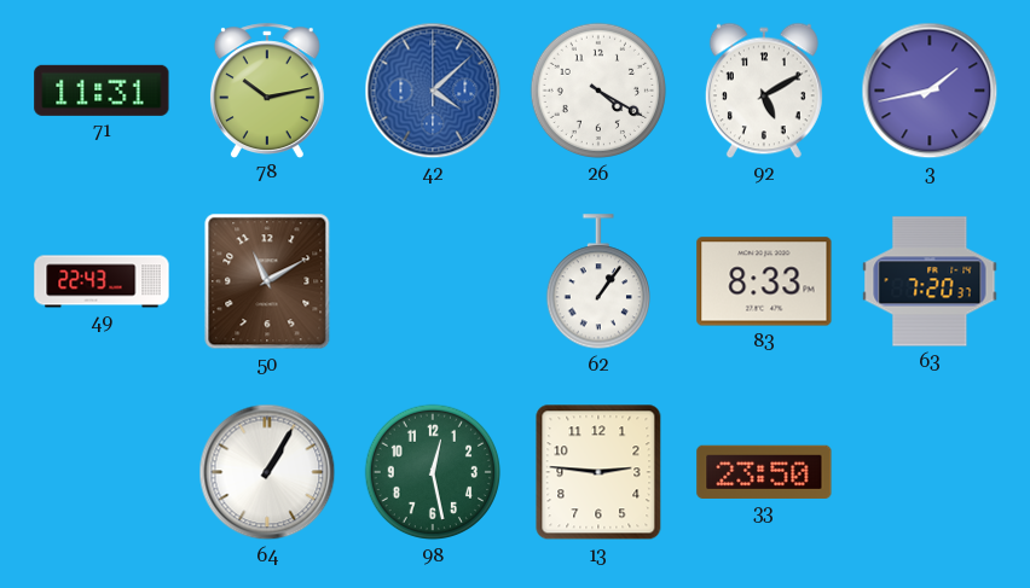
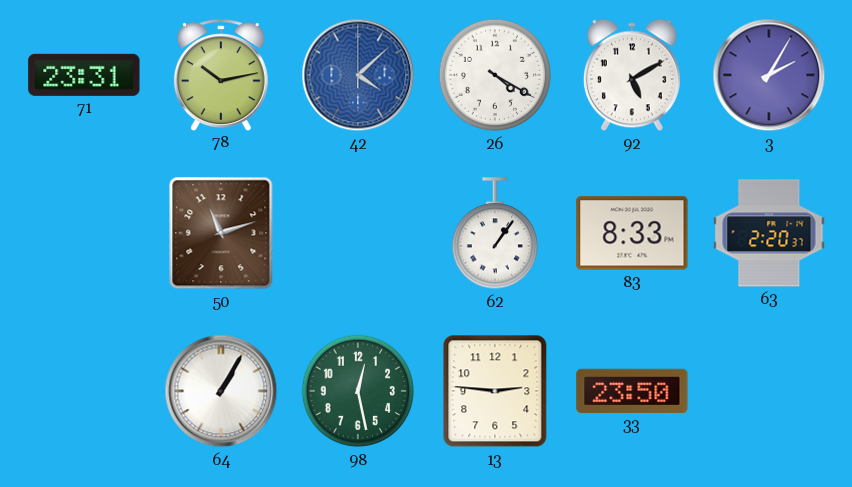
71: 11:31 -> 23:31
3: 1:43 -> 2:05
49: 22:43 -> none
50: 11:10 -> 11:12
63: 7:20 -> 2:20
